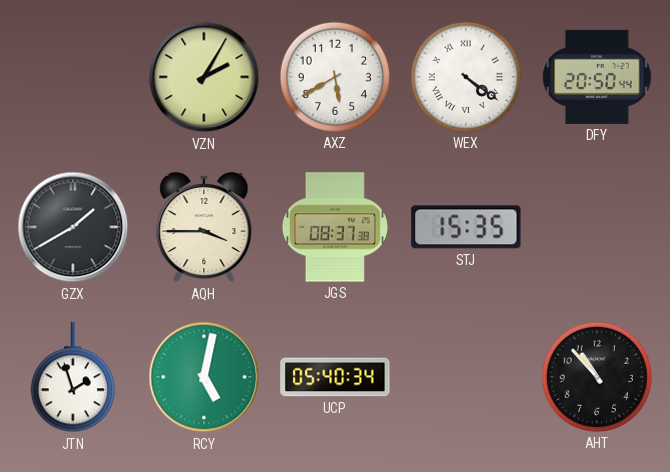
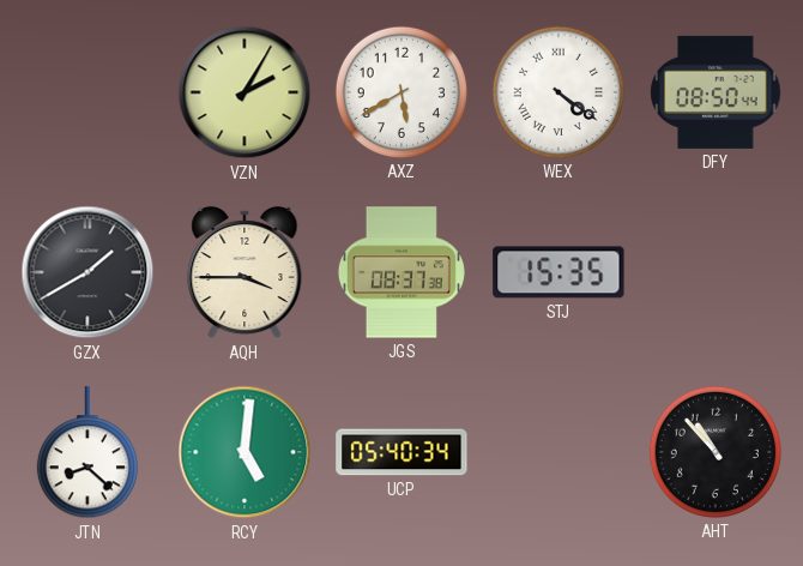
DFY: 20:50 -> 08:50
JTN: 1:57 -> 8:22
RCY: 5:02 -> 5:01
